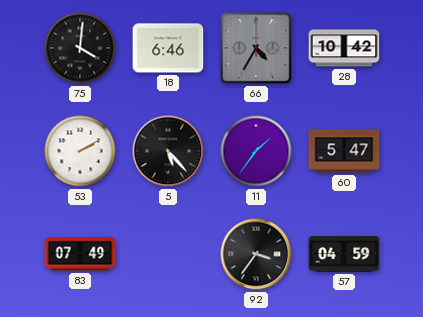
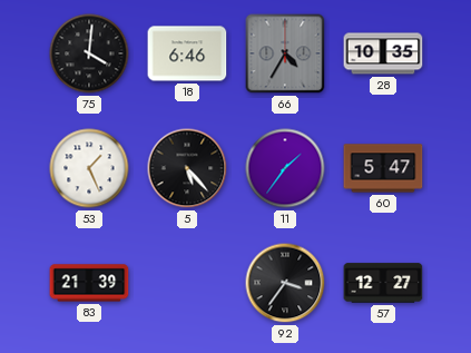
28: 10:42 -> 10:35
53: 2:10 -> 1:26
83: 07:49 -> 21:39
57: 04:59 -> 12:27
